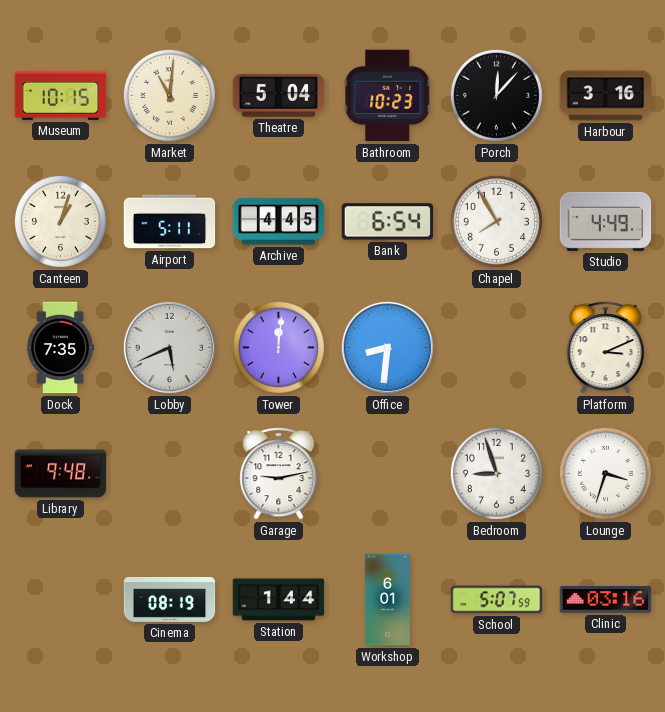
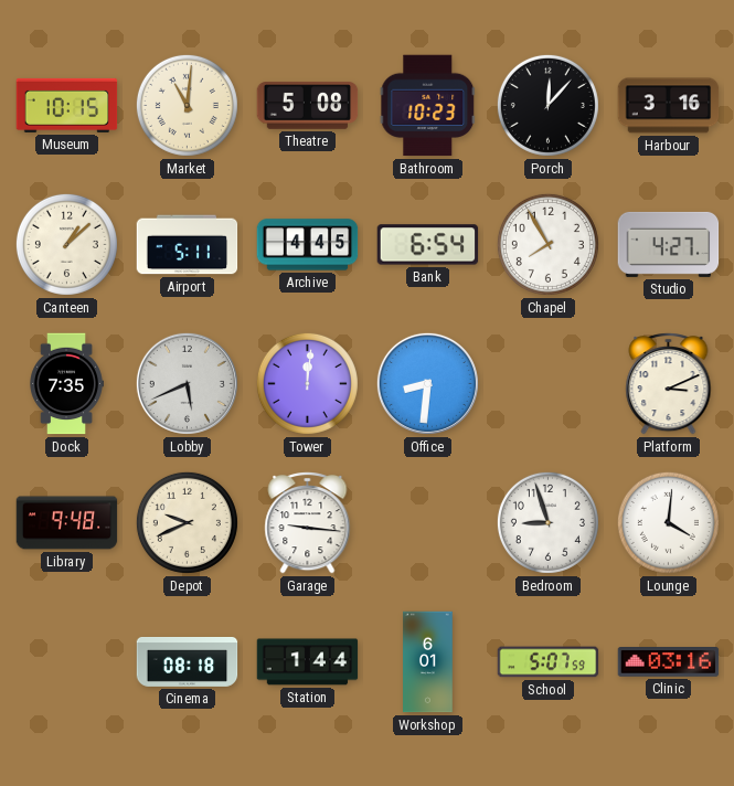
Theatre: 5:04 -> 5:08
Canteen: 1:03 -> 1:08
Studio: 4:49 -> 4:27
Depot: none -> 9:41
Garage: 9:13 -> 9:16
Lounge: 3:33 -> 4:01
Cinema: 08:19 -> 08:18
